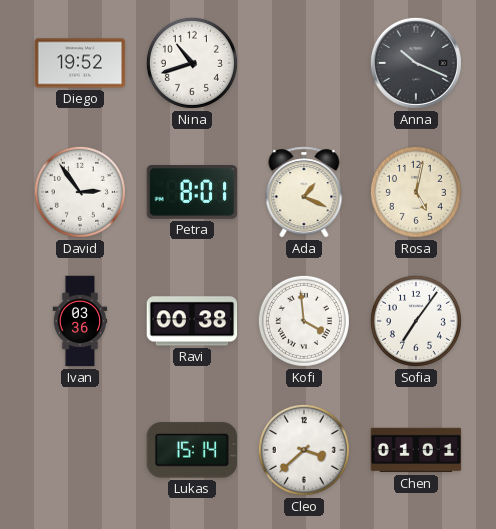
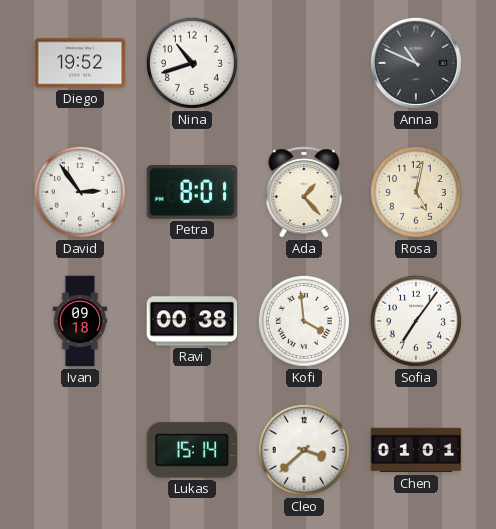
Anna: 10:19 -> 10:49
Ada: 1:19 -> 1:23
Ivan: 03:36 -> 09:18
